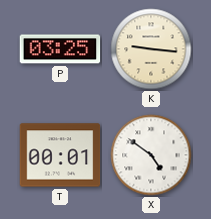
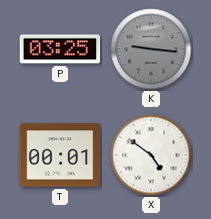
K dial: cream -> grey
